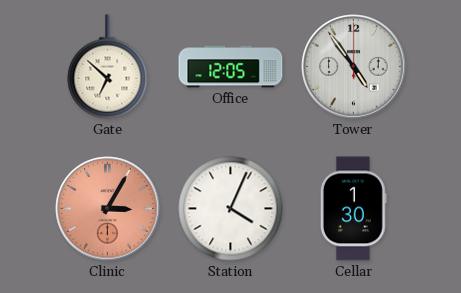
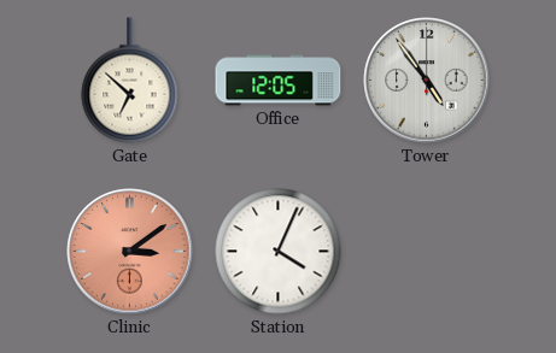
Clinic: 3:05 -> 3:09
Cellar: 1:30 -> none
